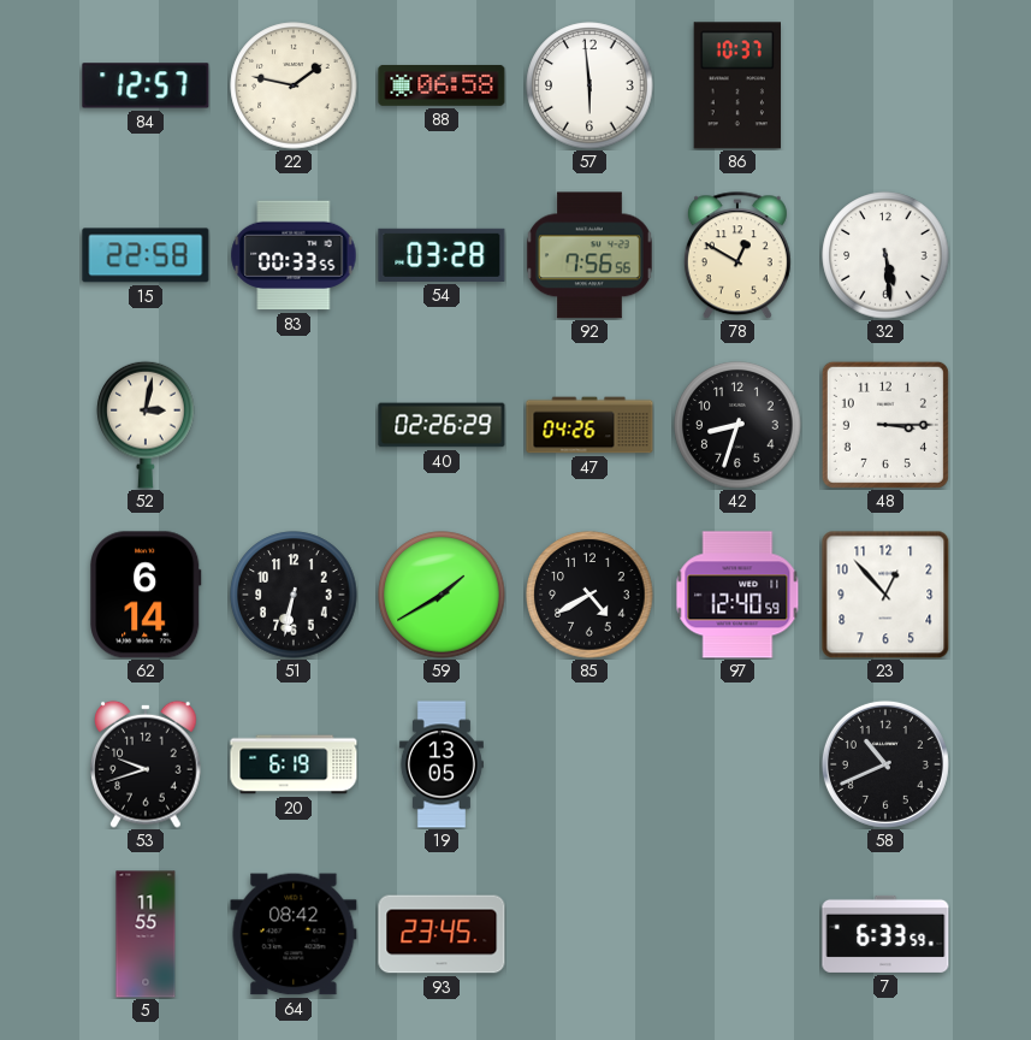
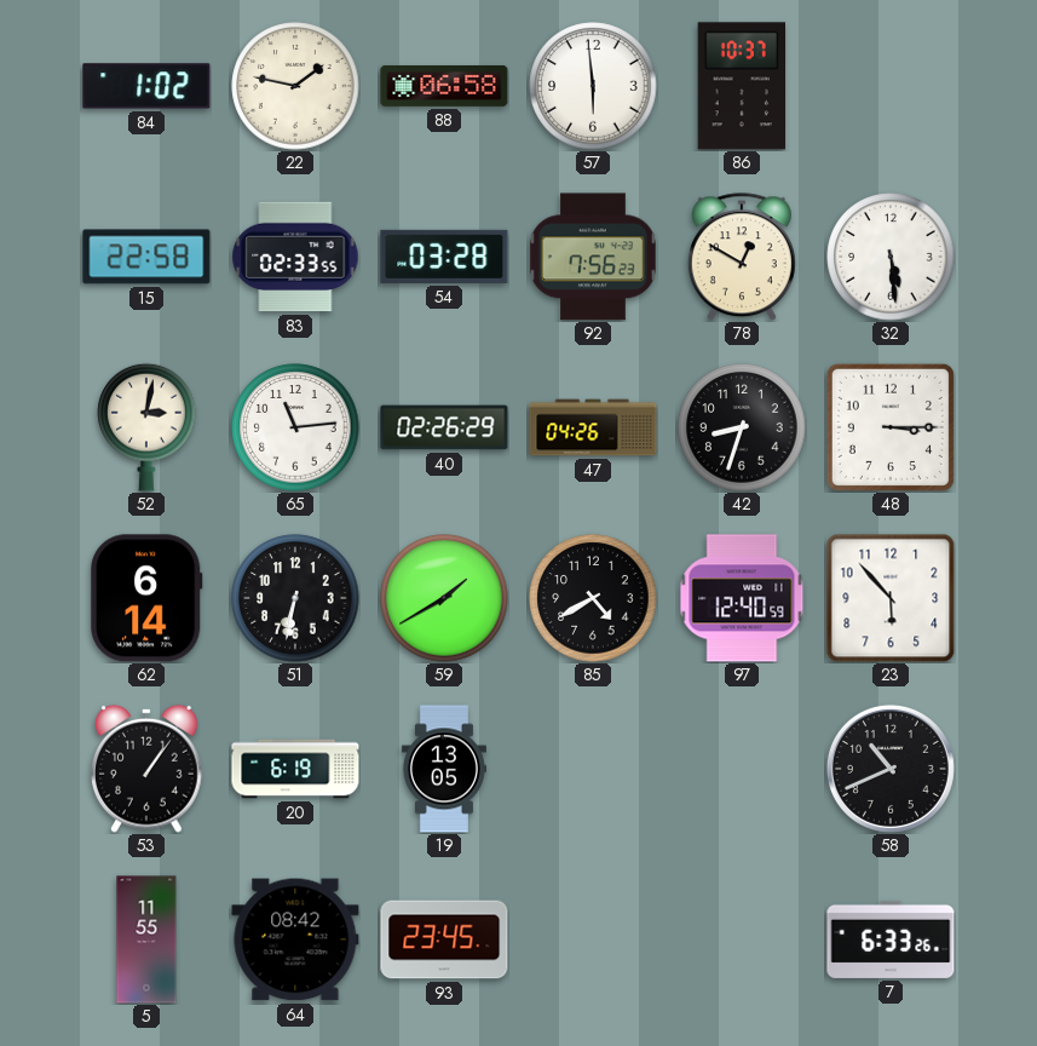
84: 12:57 -> 1:02
83: 00:33 -> 02:33
92: 7:56:56 -> 7:56:23
65: none -> 11:14
23: 12:53 -> 5:53
53: 9:42 -> 1:06
7: 6:33:59 -> 6:33:26
